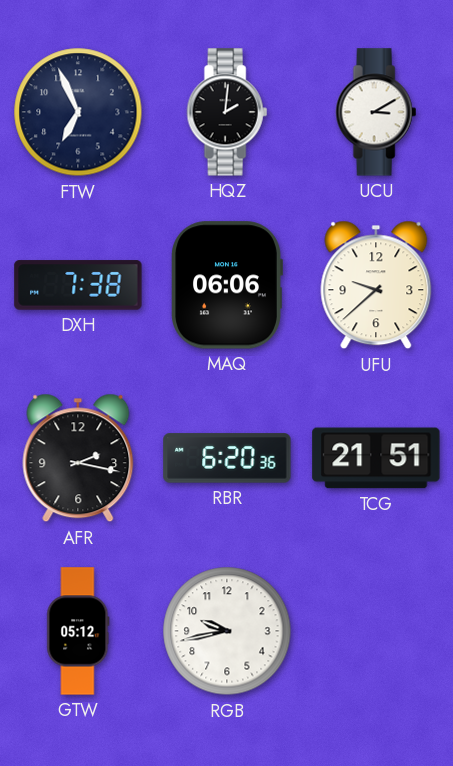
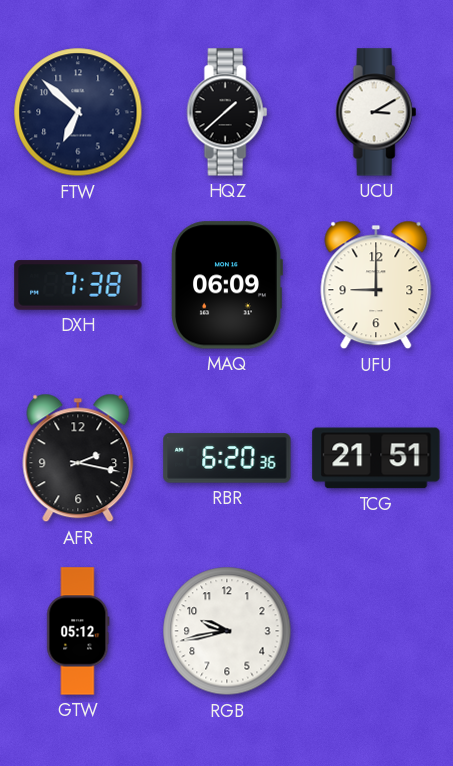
FTW: 6:56 -> 6:52
HQZ: 2:01 -> 1:38
MAQ: 06:06 -> 06:09
UFU: 9:38 -> 9:00
